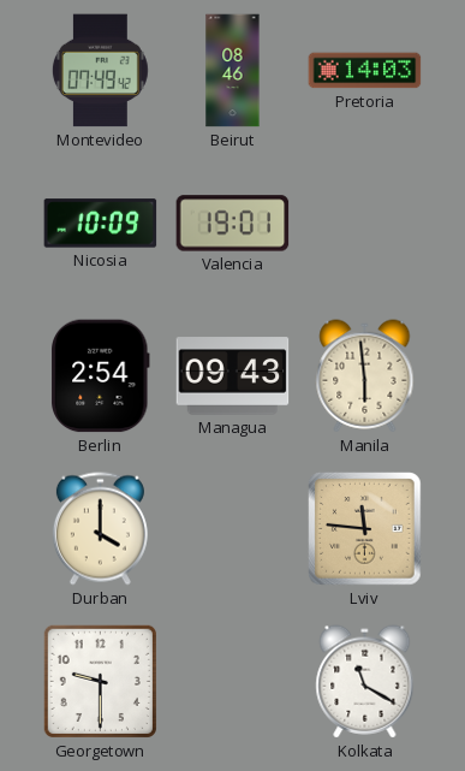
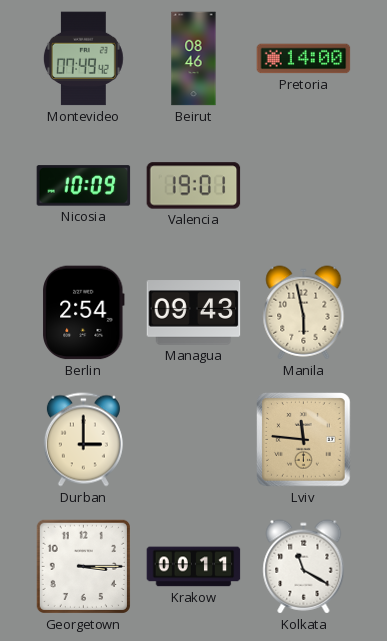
Pretoria: 14:03 -> 14:00
Manila: 5:59 -> 5:58
Durban: 4:00 -> 3:00
Georgetown: 9:30 -> 3:15
Krakow: none -> 00:11
